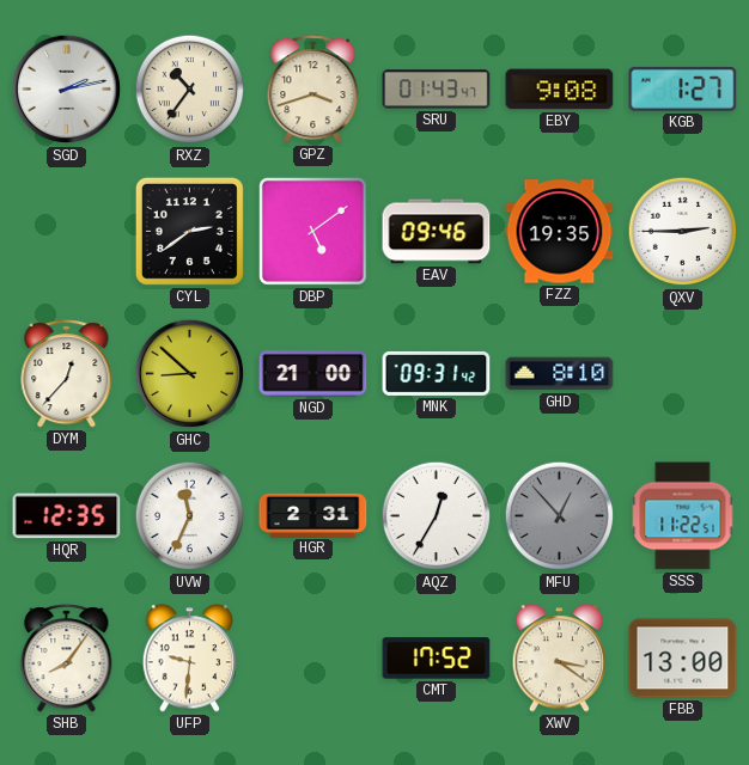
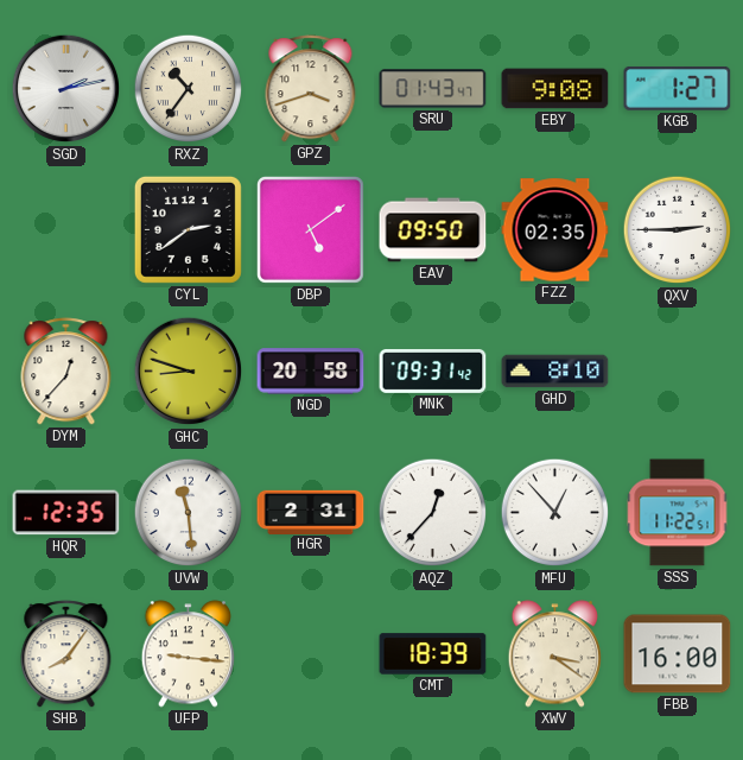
EAV: 09:46 -> 09:50
FZZ: 19:35 -> 02:35
GHC: 8:52 -> 8:48
NGD: 21:00 -> 20:58
UVW: 11:34 -> 11:29
AQZ: 12:35 -> 12:37
MFU dial: grey -> white
UFP: 9:31 -> 9:16
CMT: 17:52 -> 18:39
FBB: 13:00 -> 16:00
